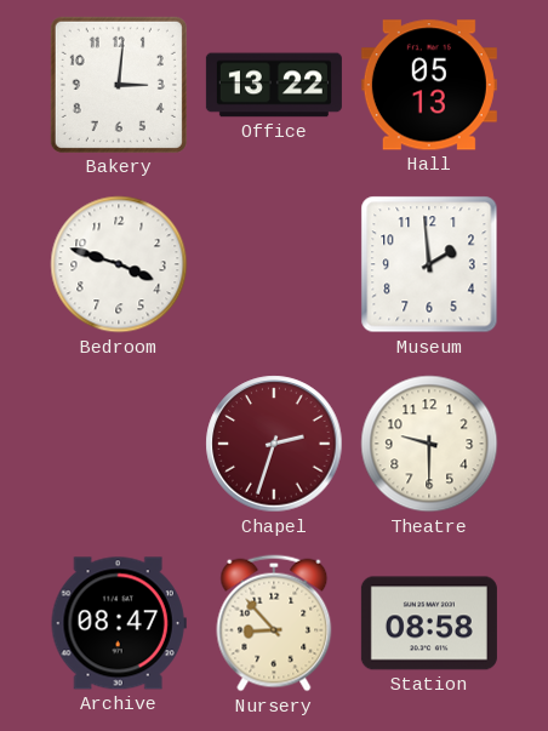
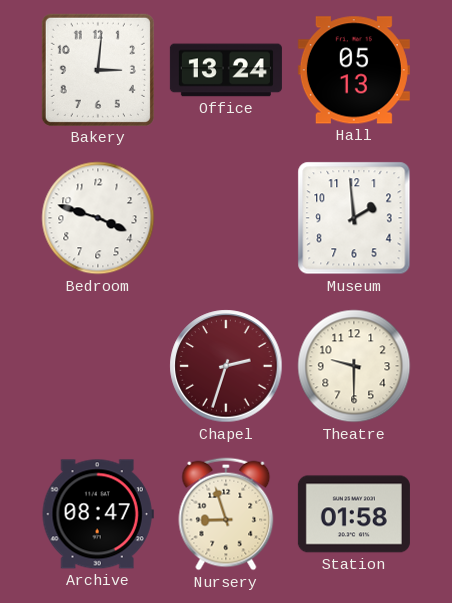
Office: 13:22 -> 13:24
Nursery: 8:53 -> 8:57
Station: 08:58 -> 01:58
